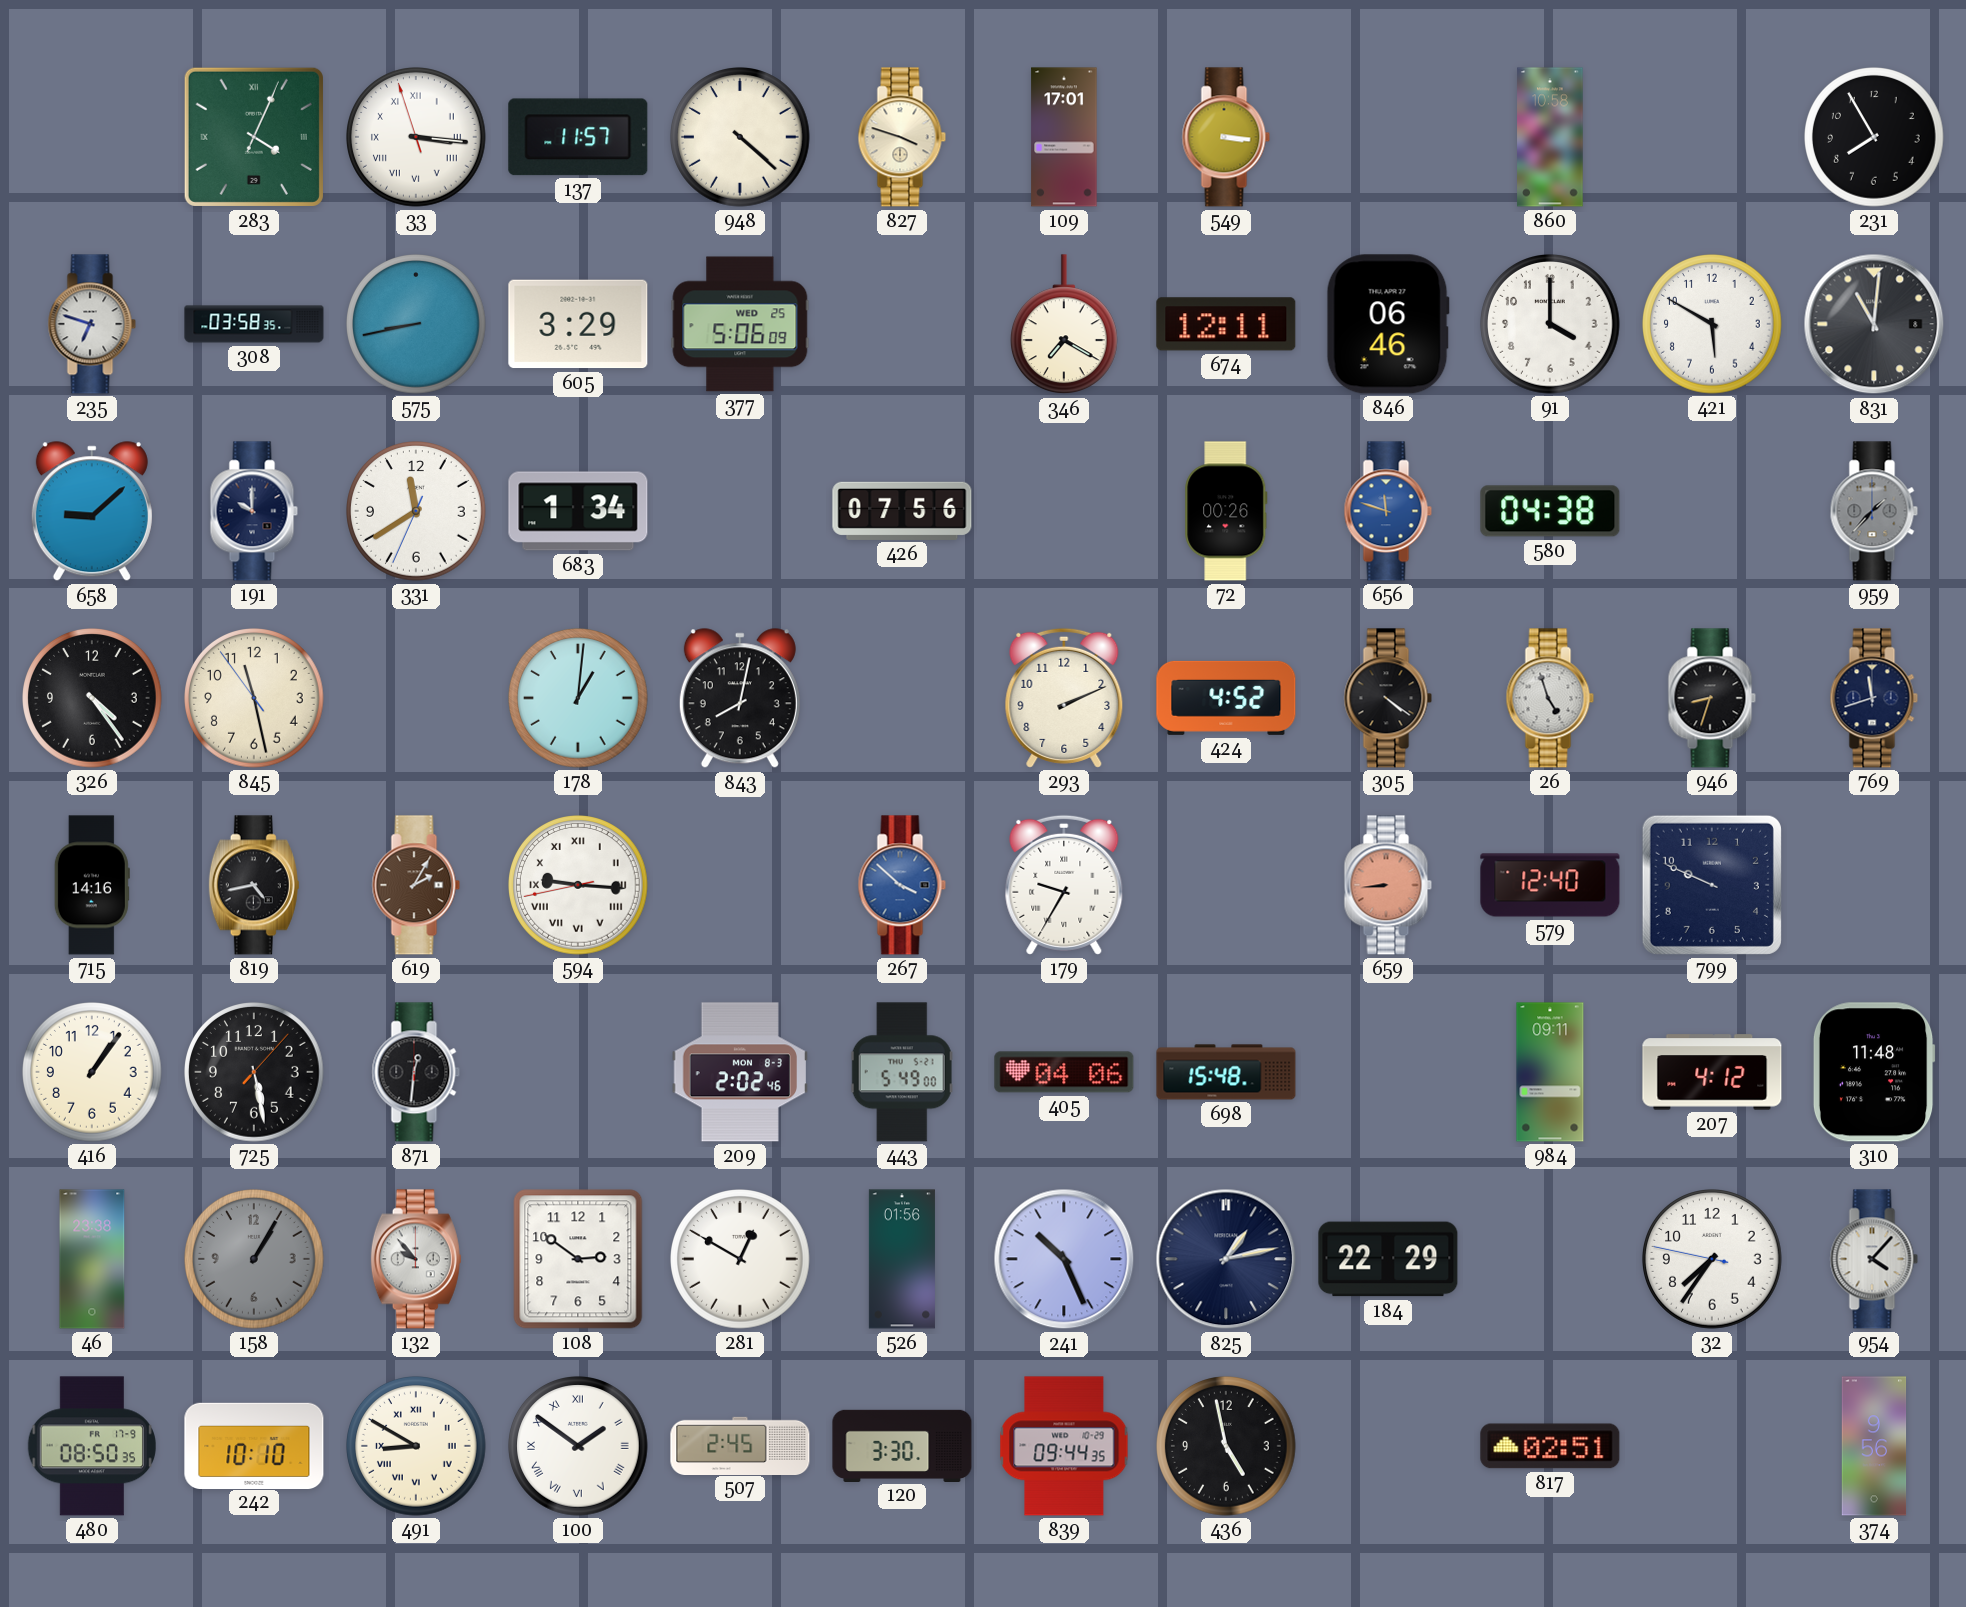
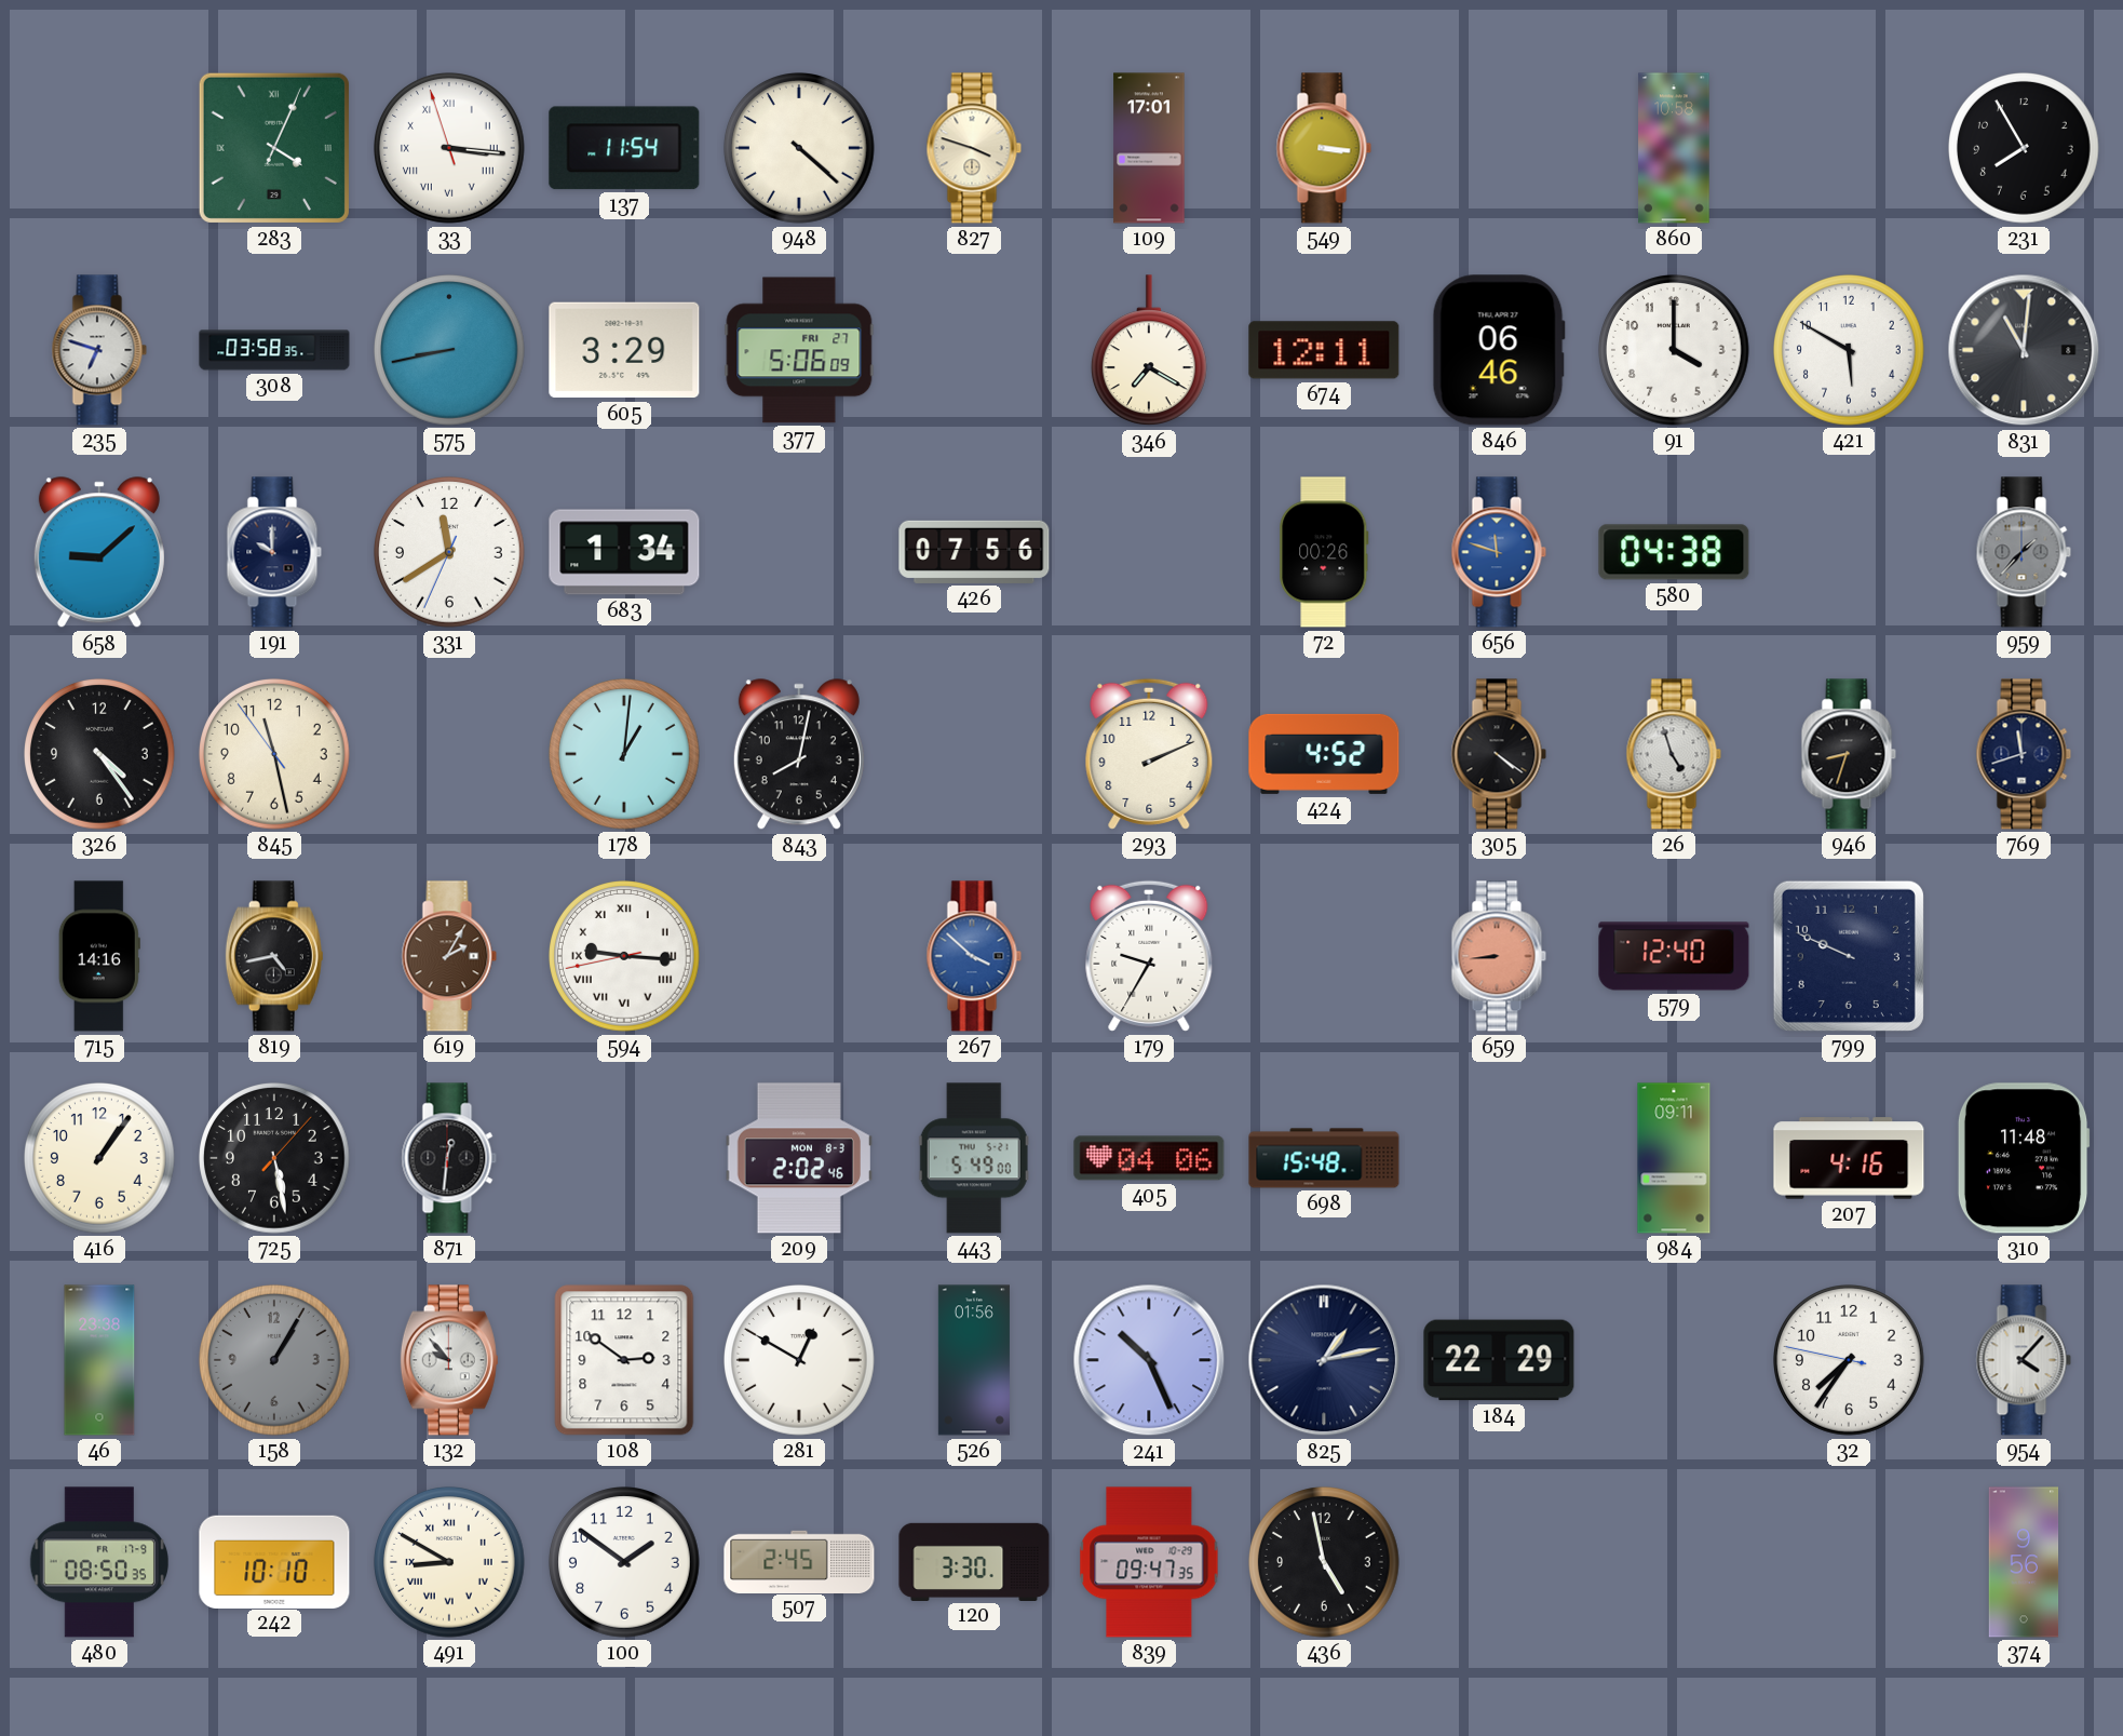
137: 11:57 -> 11:54
377 date: WED 25 -> FRI 27
207: 4:12 -> 4:16
100 numerals: Roman -> Arabic
839: 09:44 -> 09:47
817: 02:51 -> none
